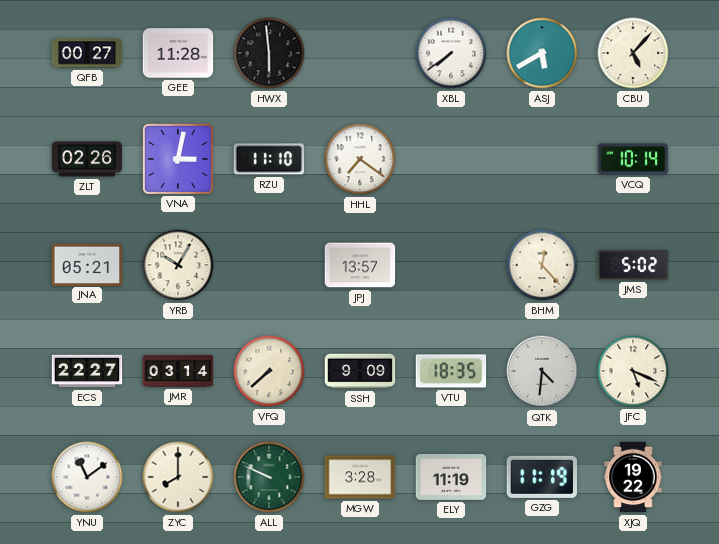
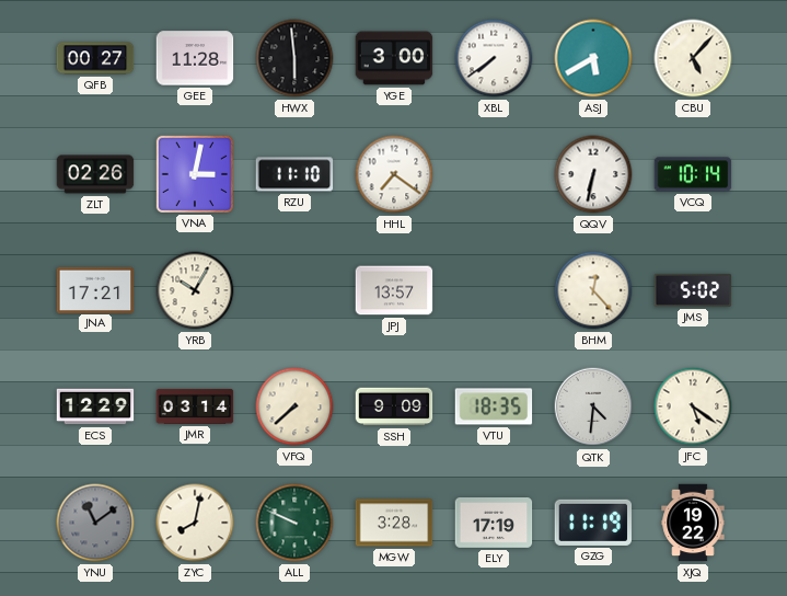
YGE: none -> 3:00
QQV: none -> 6:32
JNA: 05:21 -> 17:21
ECS: 22:27 -> 12:29
JFC: 5:19 -> 5:21
YNU dial: white -> grey
ZYC: 8:00 -> 8:02
ELY: 11:19 -> 17:19
